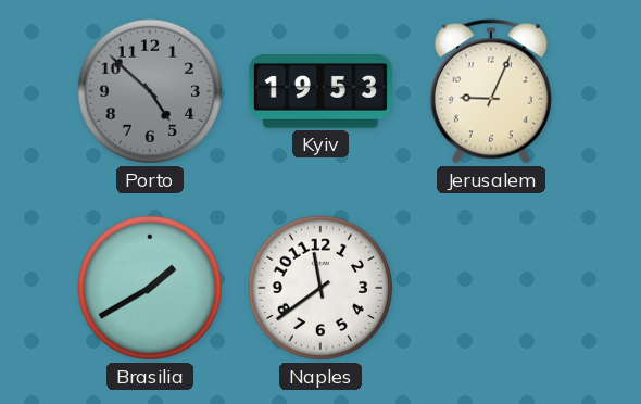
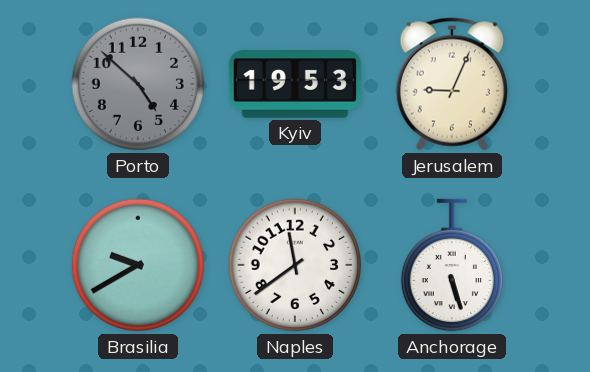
Brasilia: 1:40 -> 9:40
Anchorage: none -> 5:27
